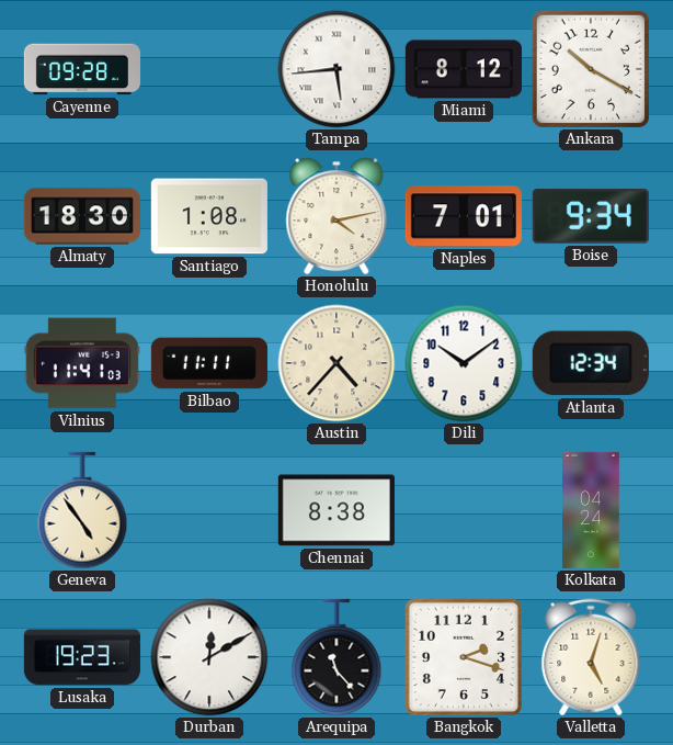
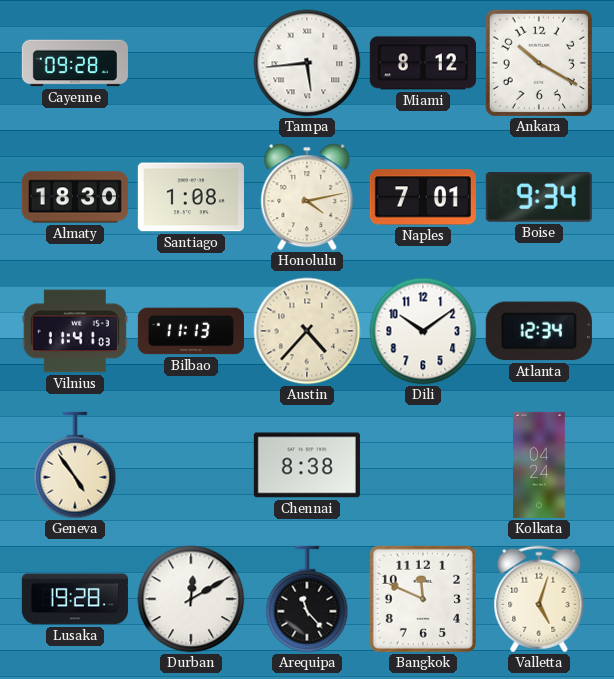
Bilbao: 11:11 -> 11:13
Lusaka: 19:23 -> 19:28
Bangkok: 2:18 -> 11:49
